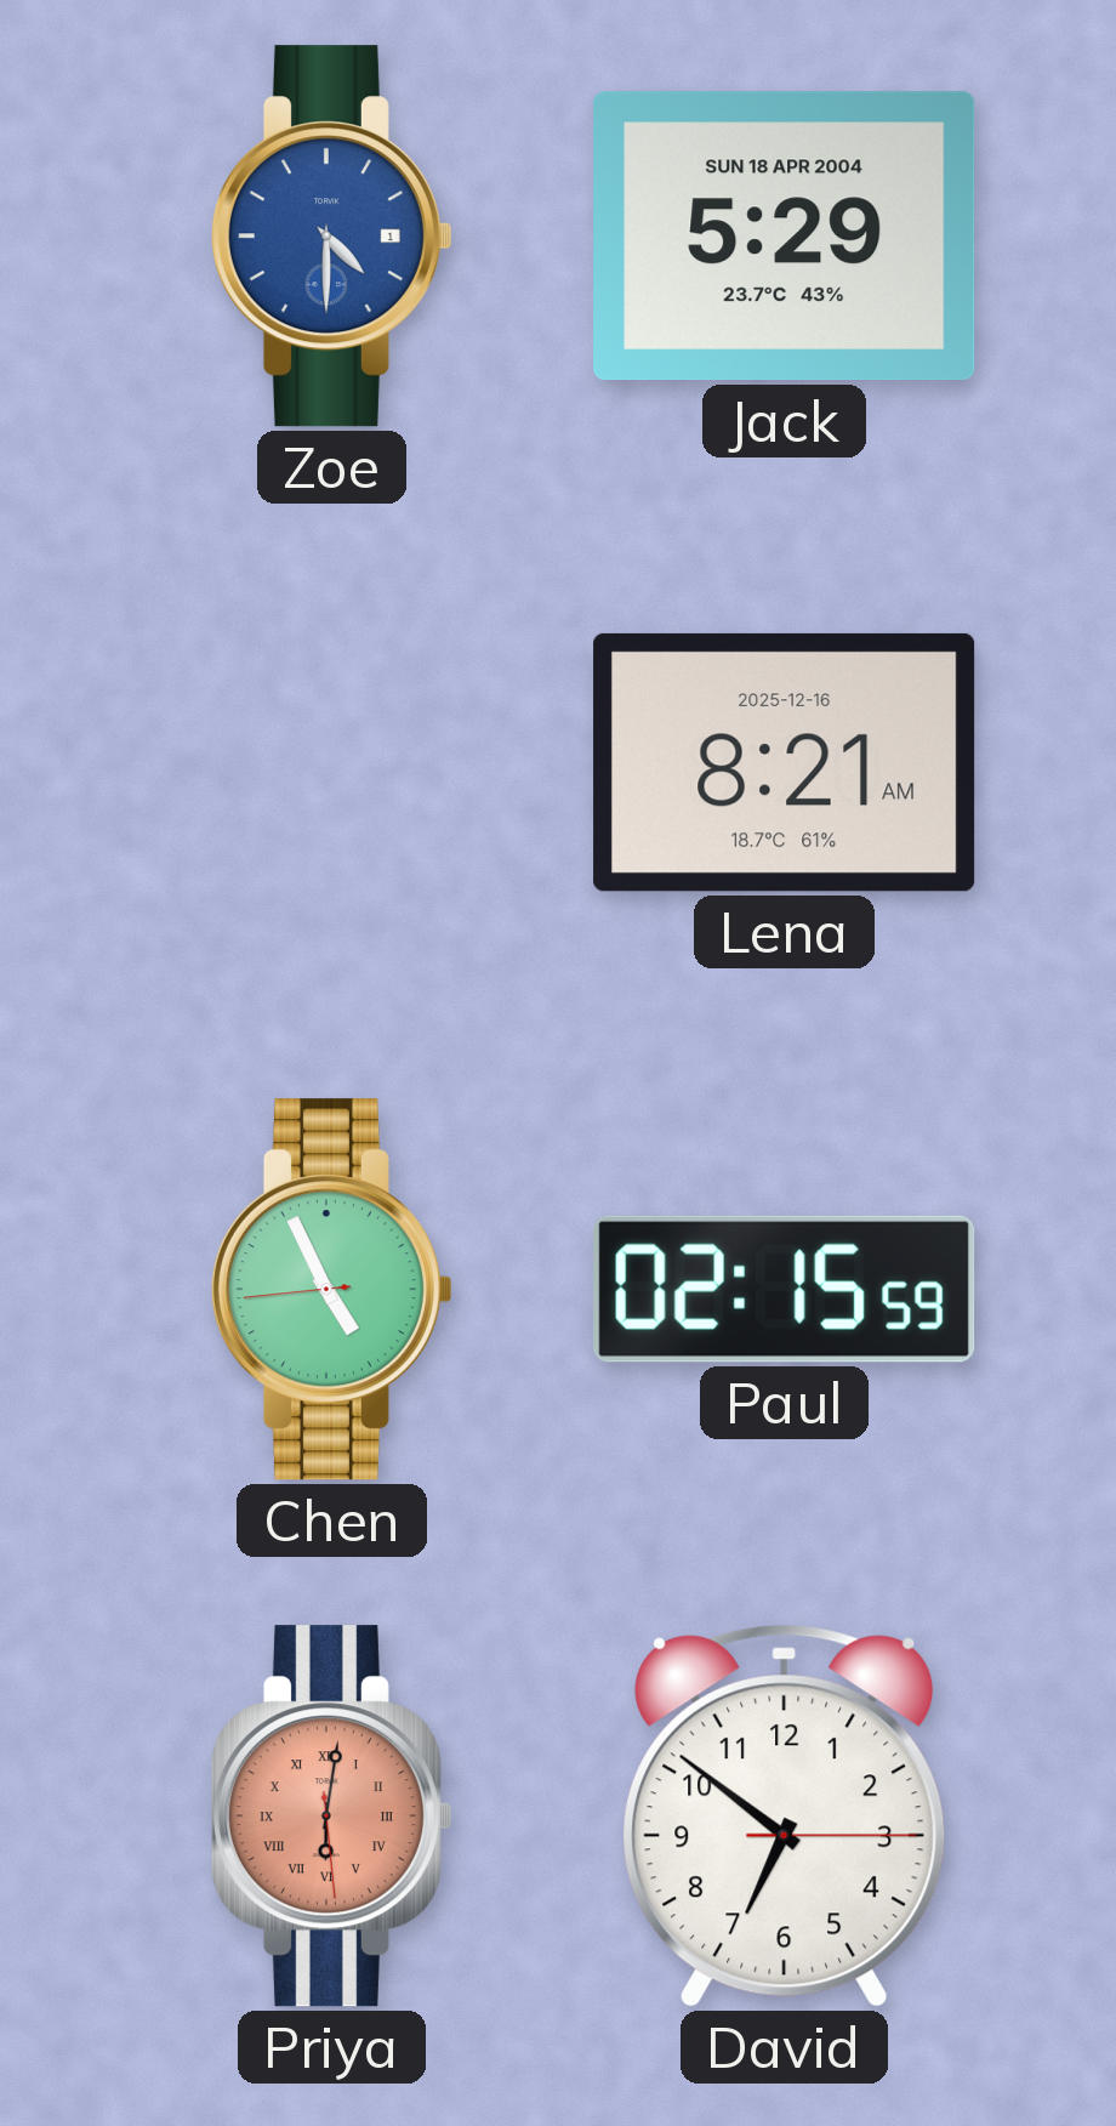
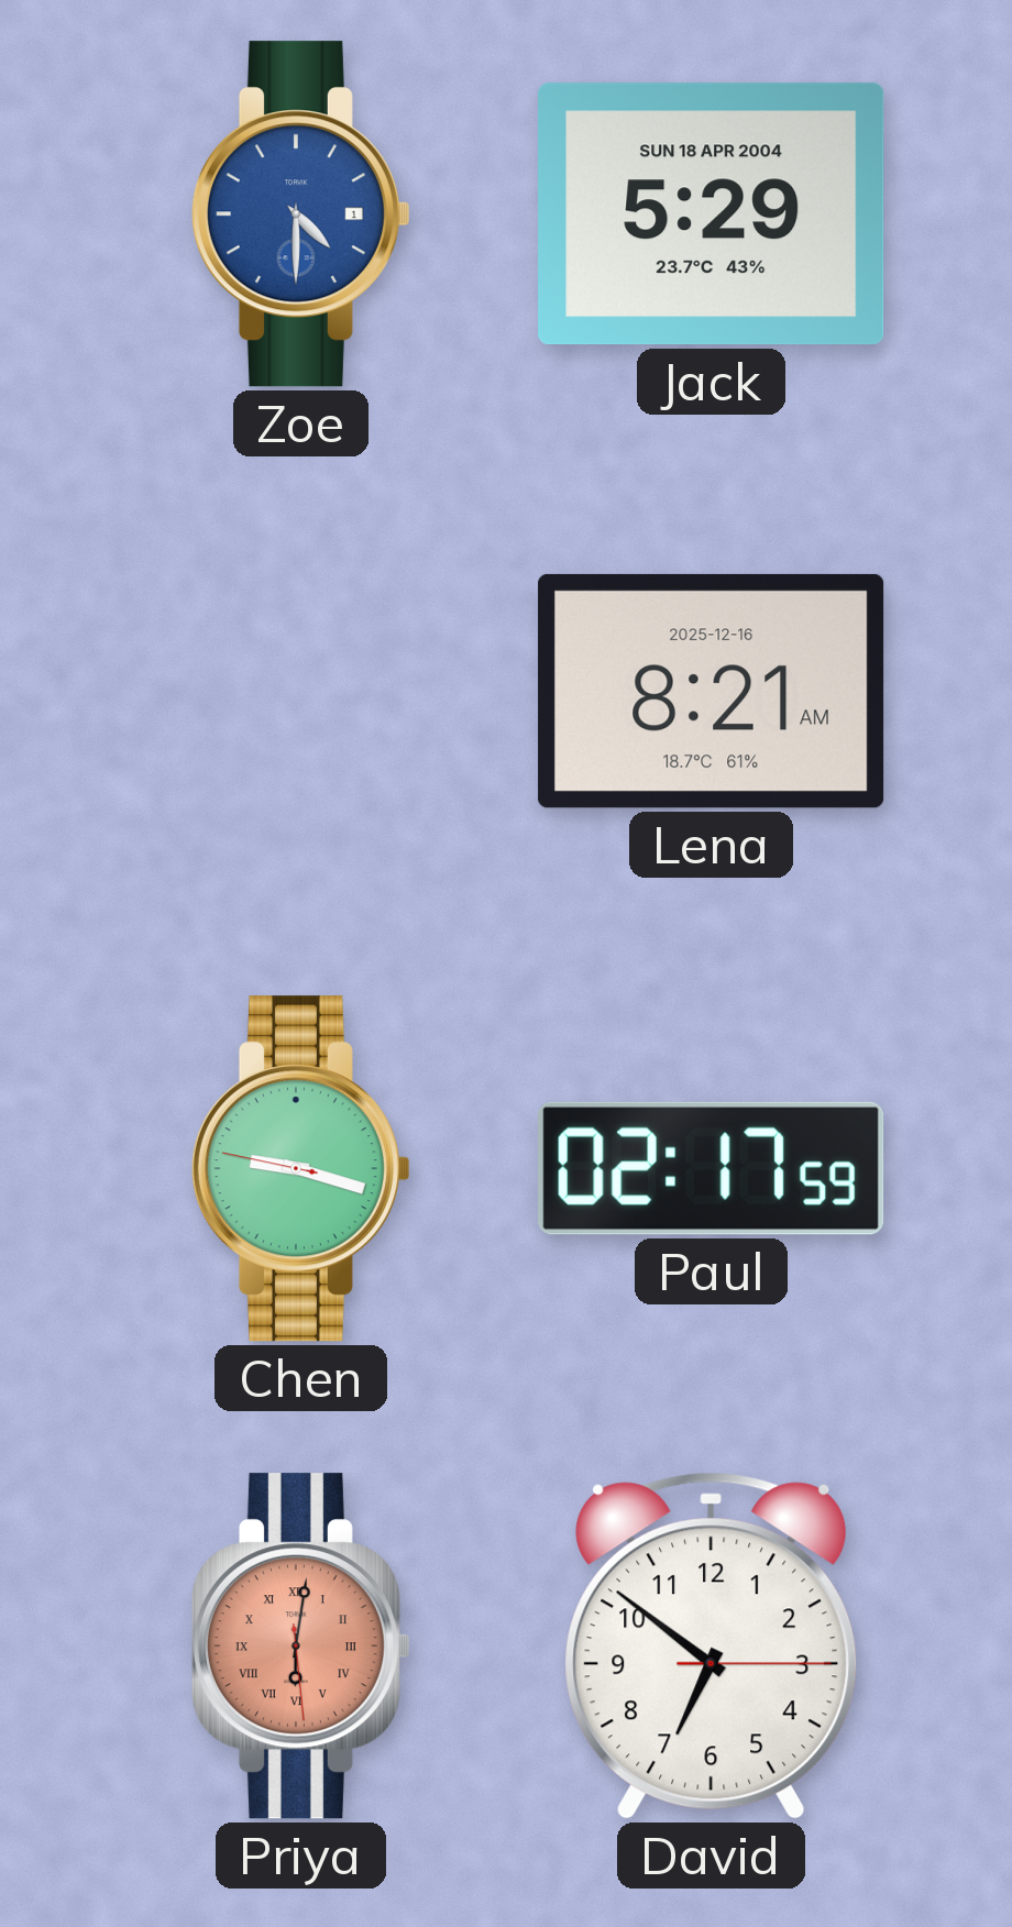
Chen: 4:55 -> 9:17
Paul: 02:15 -> 02:17
